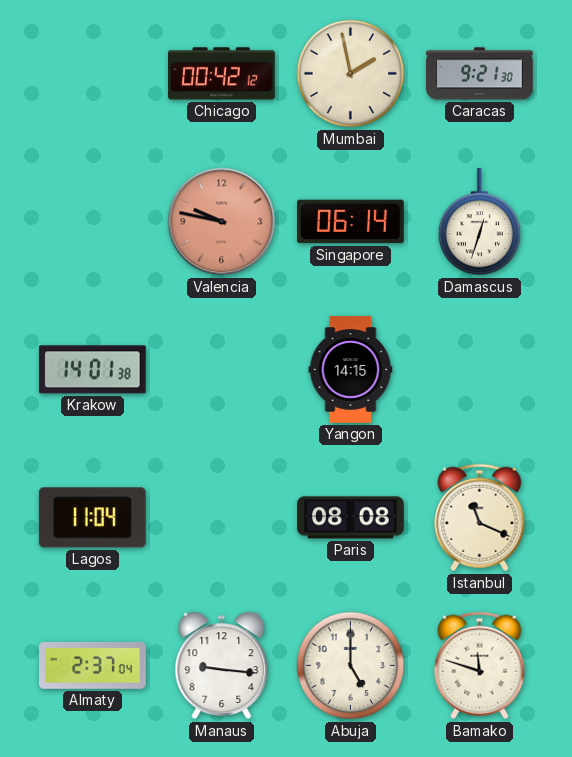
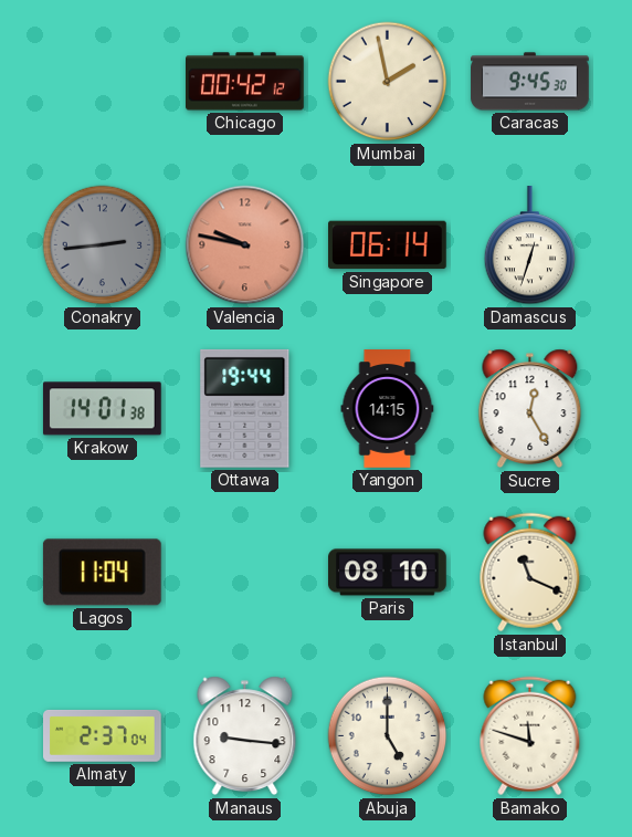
Caracas: 9:21 -> 9:45
Conakry: none -> 2:44
Ottawa: none -> 19:44
Sucre: none -> 12:25
Paris: 08:08 -> 08:10
